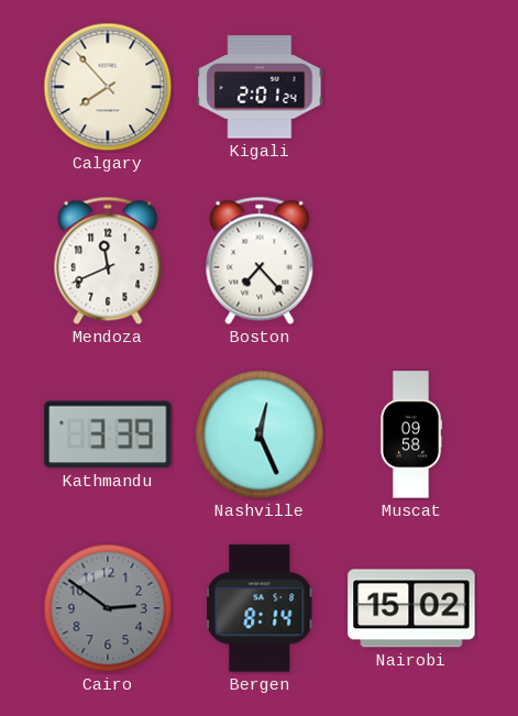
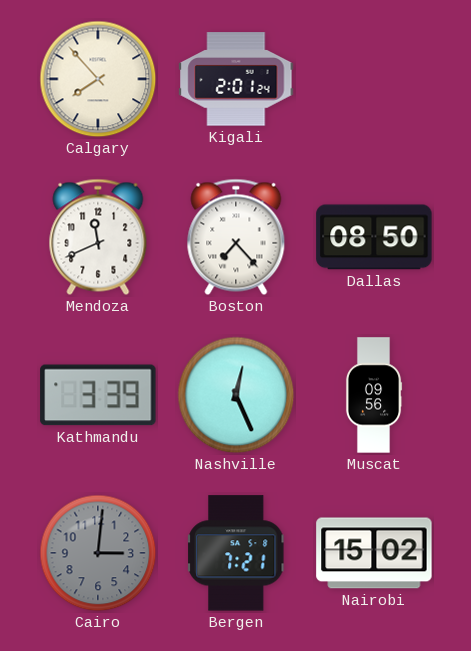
Dallas: none -> 08:50
Muscat: 09:58 -> 09:56
Cairo: 2:51 -> 3:01
Bergen: 8:14 -> 7:21
